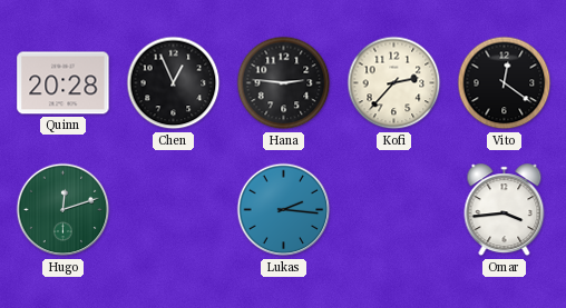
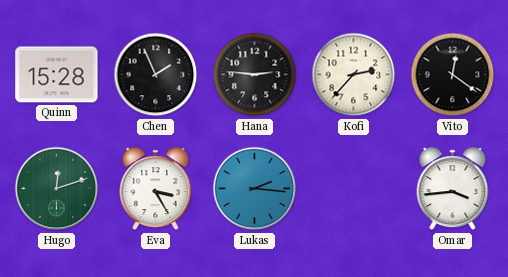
Quinn: 20:28 -> 15:28
Chen: 12:56 -> 1:56
Eva: none -> 3:25
